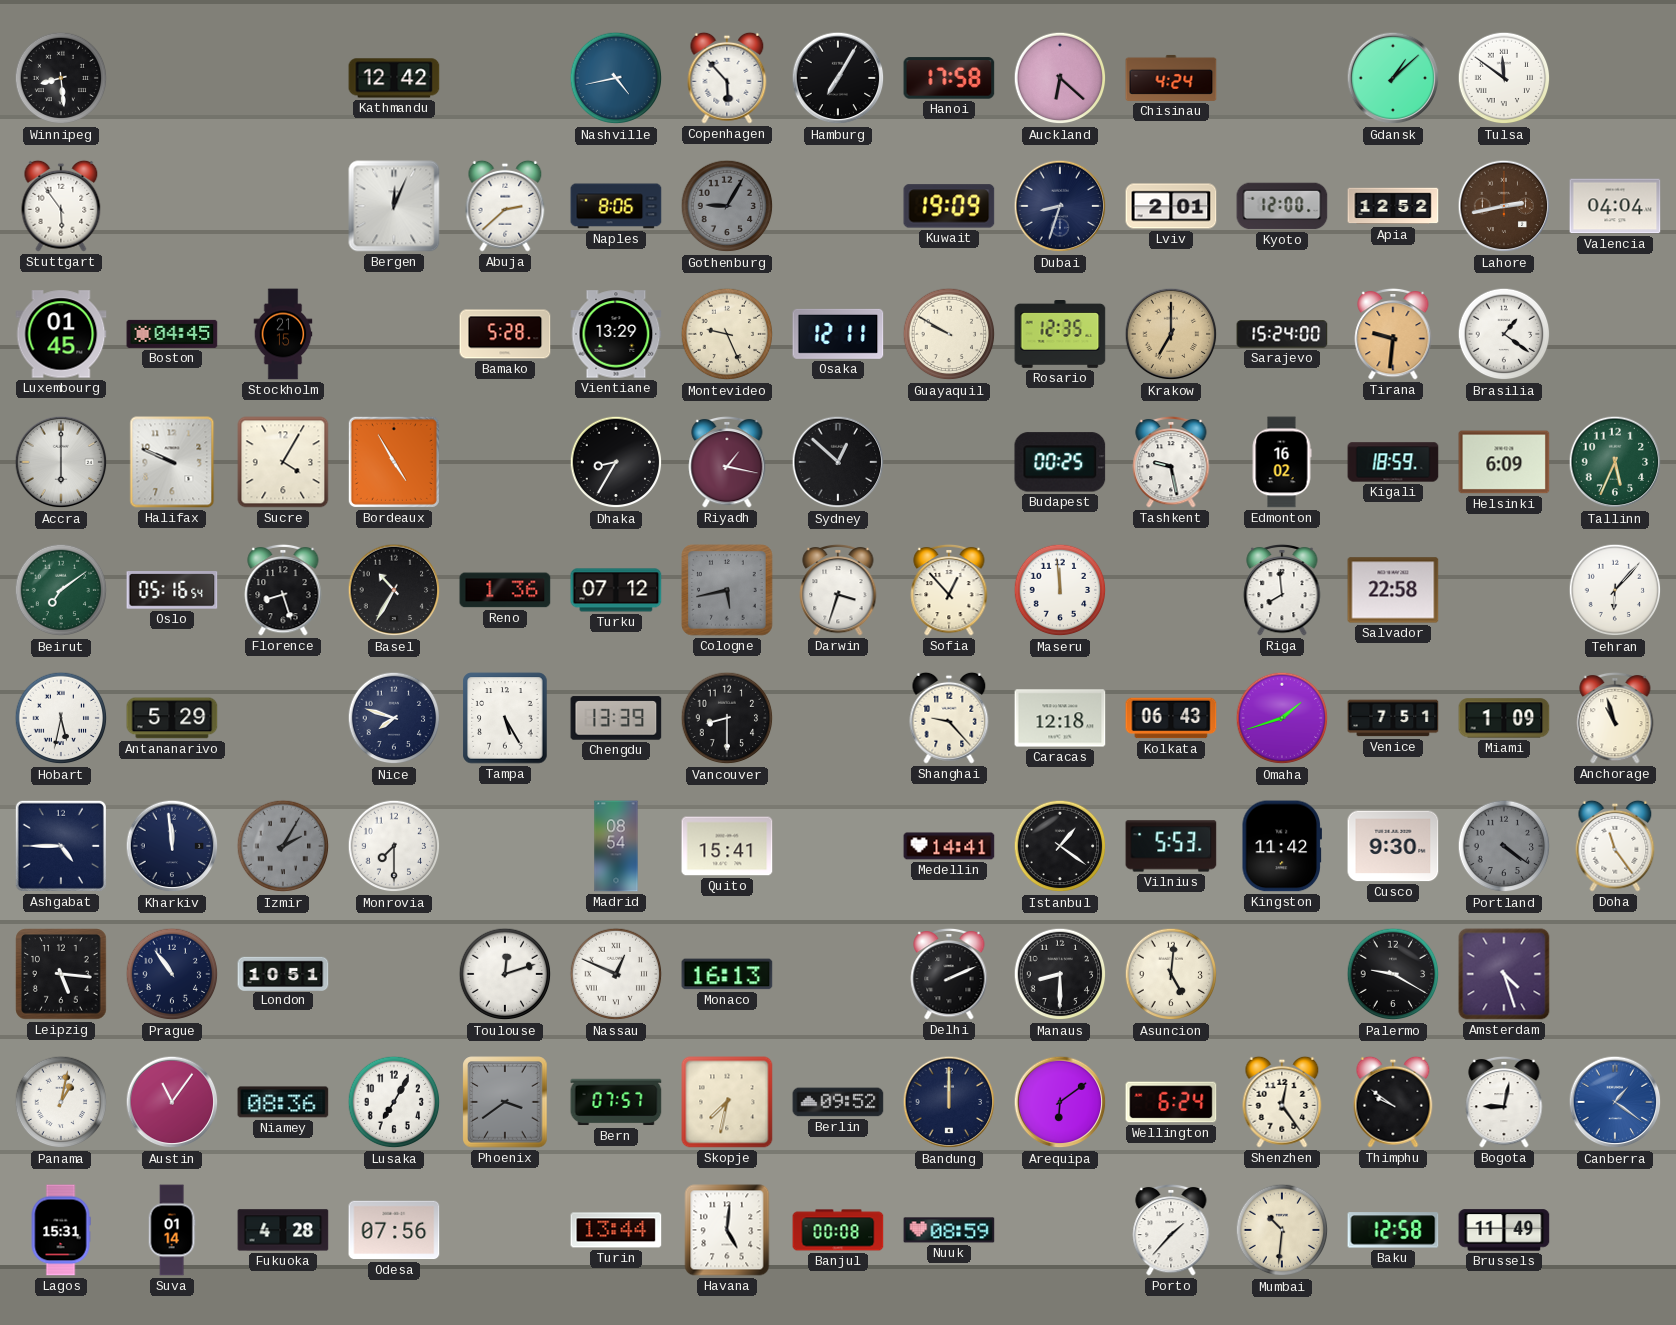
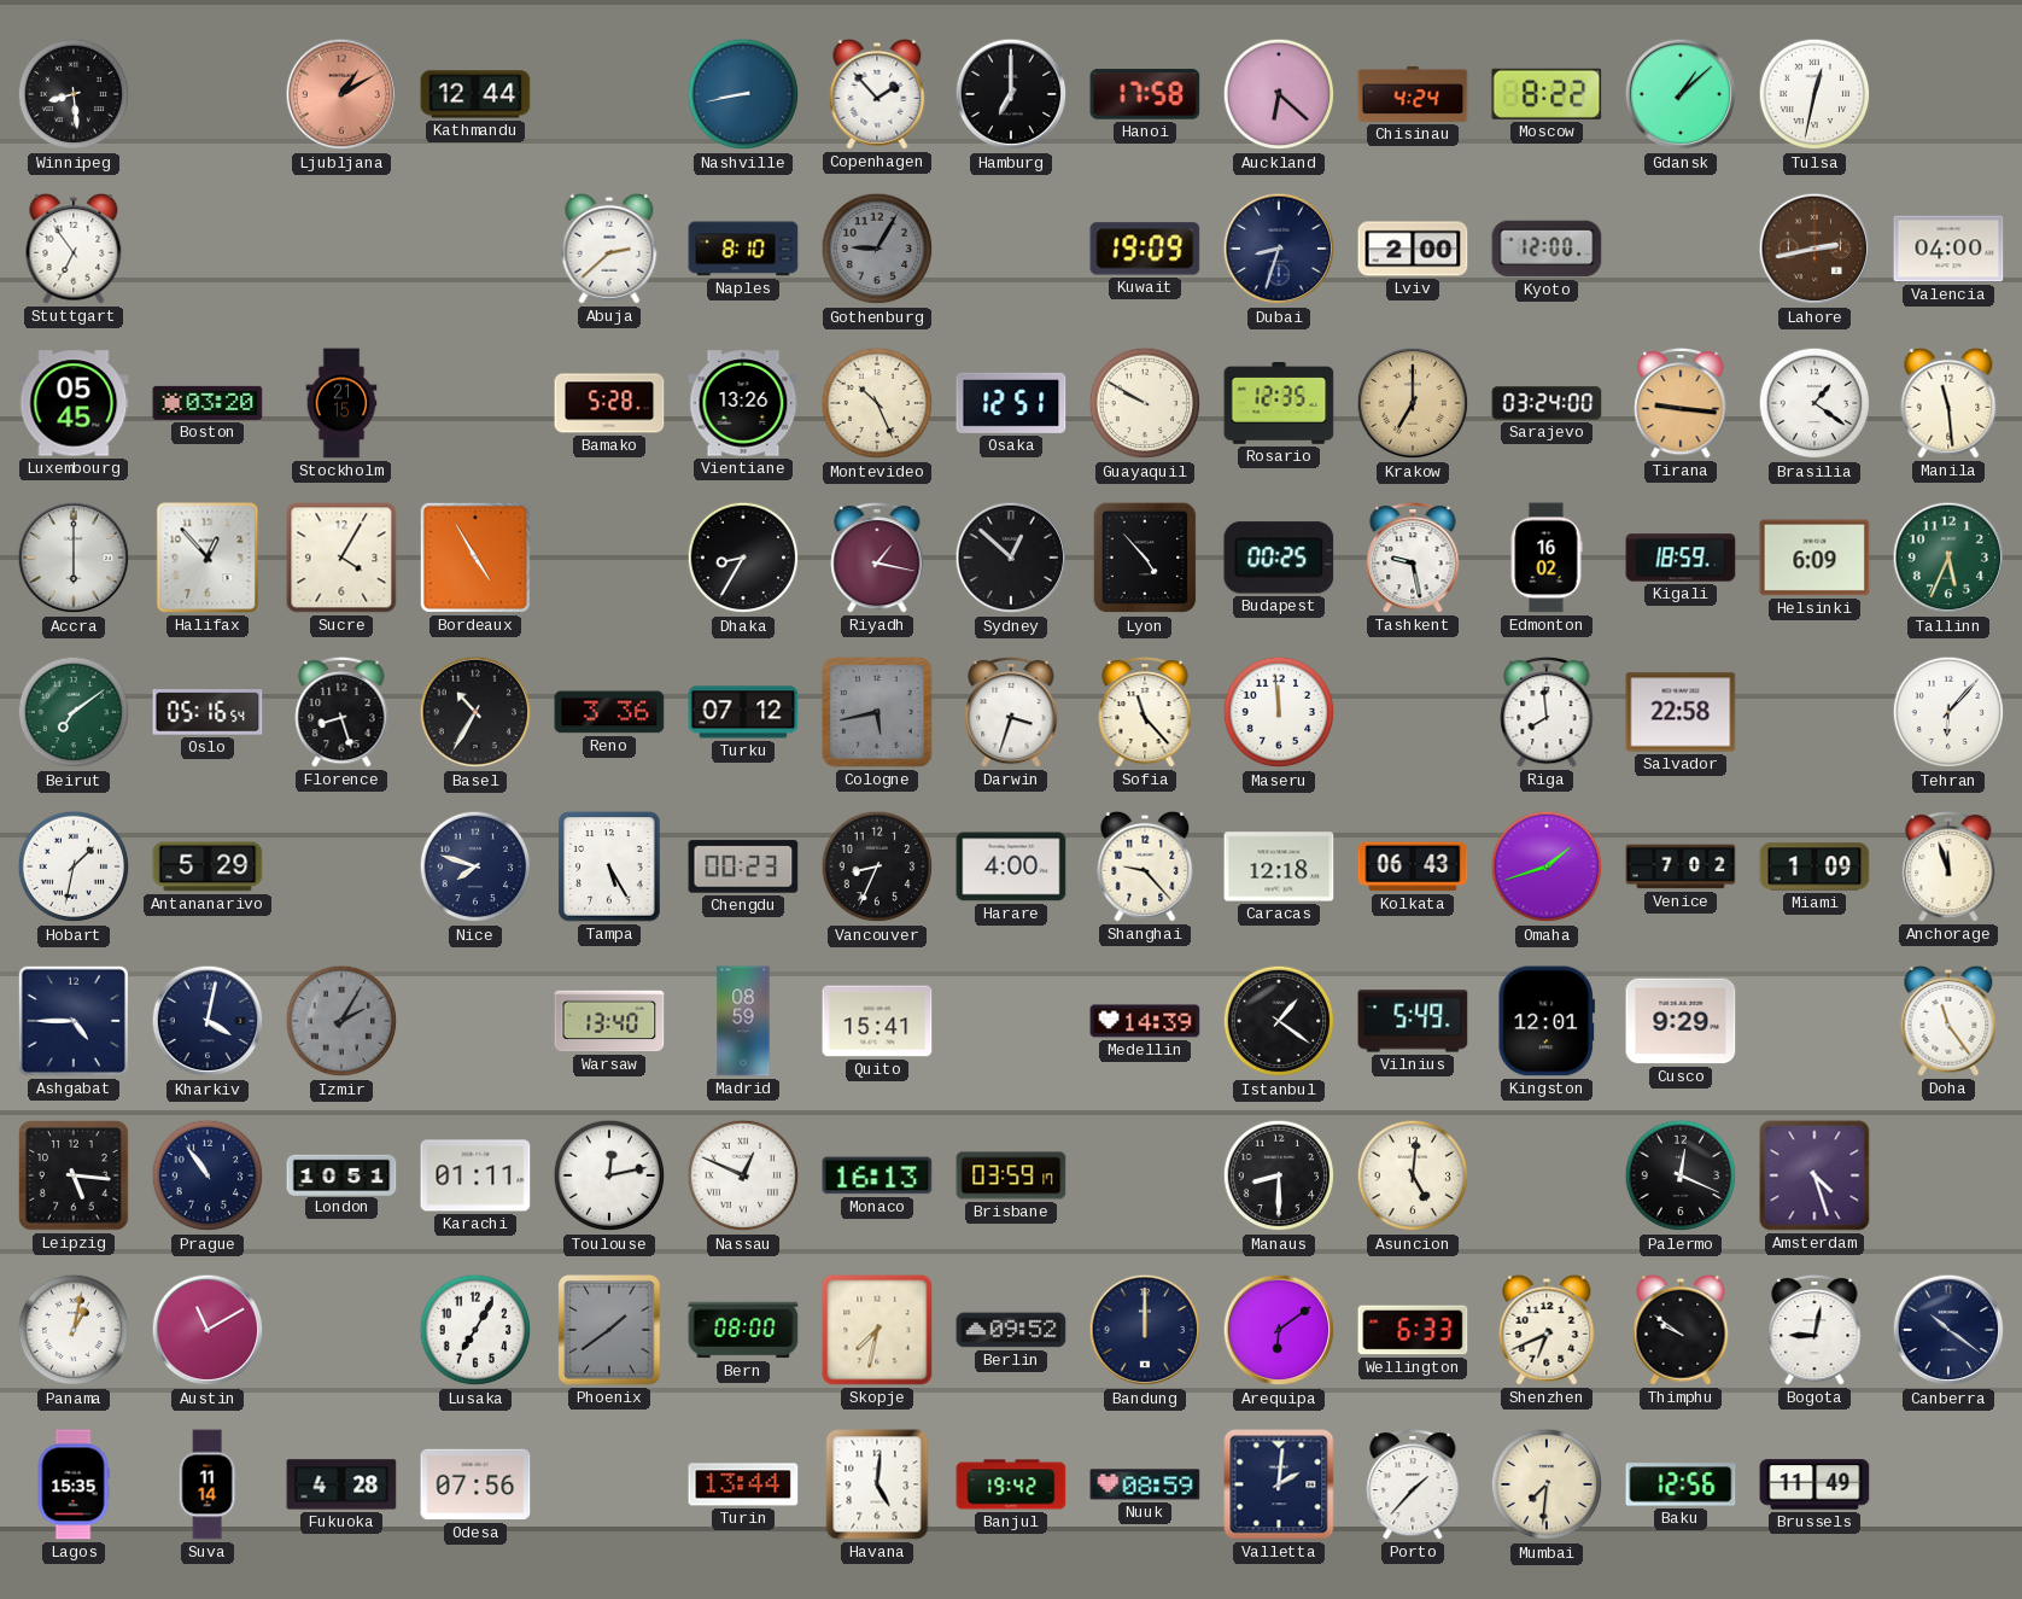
Ljubljana: none -> 1:10
Kathmandu: 12:42 -> 12:44
Nashville: 4:43 -> 8:43
Copenhagen: 5:53 -> 1:53
Hamburg: 7:05 -> 7:00
Moscow: none -> 8:22
Tulsa: 11:51 -> 12:32
Stuttgart: 5:54 -> 6:54
Bergen: 12:04 -> none
Naples: 8:06 -> 8:10
Lviv: 2:01 -> 2:00
Apia: 12:52 -> none
Valencia: 04:04 -> 04:00
Luxembourg: 01:45 -> 05:45
Boston: 04:45 -> 03:20
Vientiane: 13:29 -> 13:26
Montevideo: 9:26 -> 10:26
Osaka: 12:11 -> 12:51
Sarajevo: 15:24 -> 03:24
Tirana: 9:31 -> 9:16
Manila: none -> 11:29
Halifax: 9:49 -> 12:53
Lyon: none -> 4:53
Reno: 1:36 -> 3:36
Sofia: 12:53 -> 11:23
Hobart: 5:32 -> 1:32
Chengdu: 13:39 -> 00:23
Vancouver: 8:30 -> 8:34
Harare: none -> 4:00
Venice: 7:51 -> 7:02
Anchorage: 10:57 -> 11:57
Kharkiv: 11:59 -> 4:02
Monrovia: 7:30 -> none
Warsaw: none -> 13:40
Madrid: 08:54 -> 08:59
Medellin: 14:41 -> 14:39
Vilnius: 5:53 -> 5:49
Kingston: 11:42 -> 12:01
Cusco: 9:30 -> 9:29
Portland: 4:21 -> none
Karachi: none -> 01:11
Toulouse: 12:12 -> 12:13
Brisbane: none -> 03:59
Delhi: 2:11 -> none
Palermo: 9:20 -> 12:19
Austin: 11:06 -> 11:10
Niamey: 08:36 -> none
Phoenix: 3:39 -> 1:39
Bern: 07:57 -> 08:00
Wellington: 6:24 -> 6:33
Shenzhen: 12:24 -> 6:41
Canberra: 1:21 -> 10:21
Canberra dial: blue -> navy
Lagos: 15:31 -> 15:35
Suva: 01:14 -> 11:14
Banjul: 00:08 -> 19:42
Valletta: none -> 2:01
Mumbai: 10:31 -> 7:31
Baku: 12:58 -> 12:56
